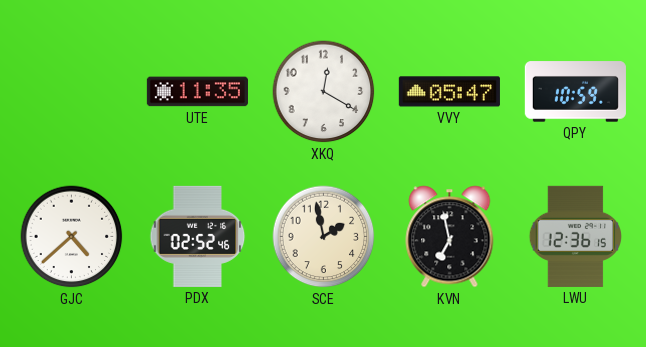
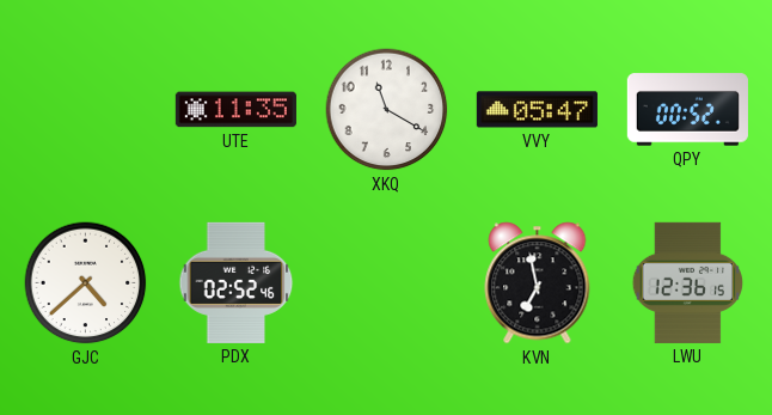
XKQ: 12:20 -> 11:20
QPY: 10:59 -> 00:52
SCE: 1:58 -> none
